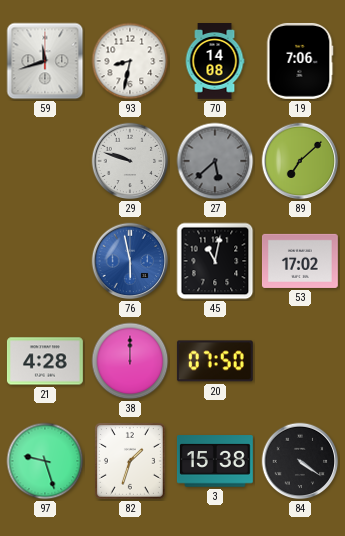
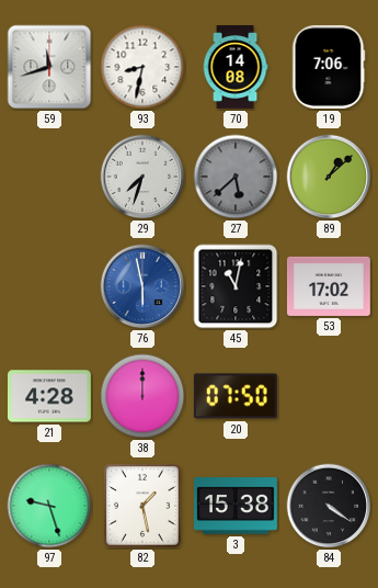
29: 9:48 -> 7:33
89: 7:08 -> 1:08
82: 1:33 -> 1:28
